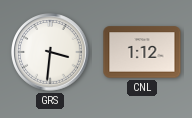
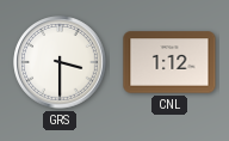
GRS: 3:31 -> 3:30
